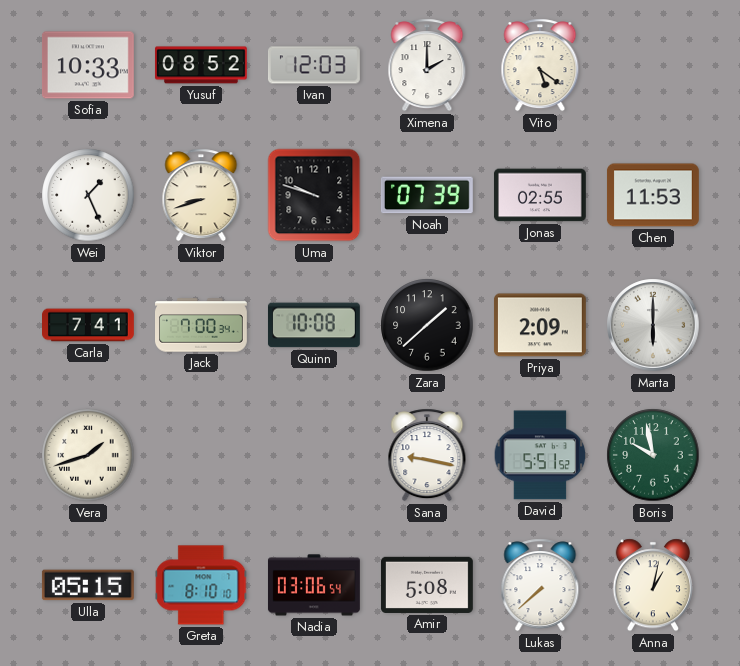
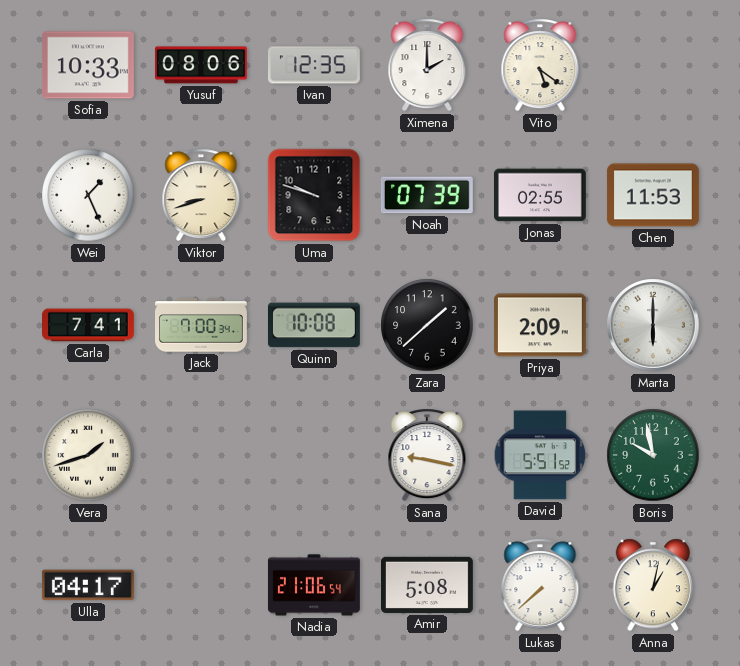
Yusuf: 08:52 -> 08:06
Ivan: 12:03 -> 12:35
Ulla: 05:15 -> 04:17
Greta: 8:10 -> none
Nadia: 03:06 -> 21:06
